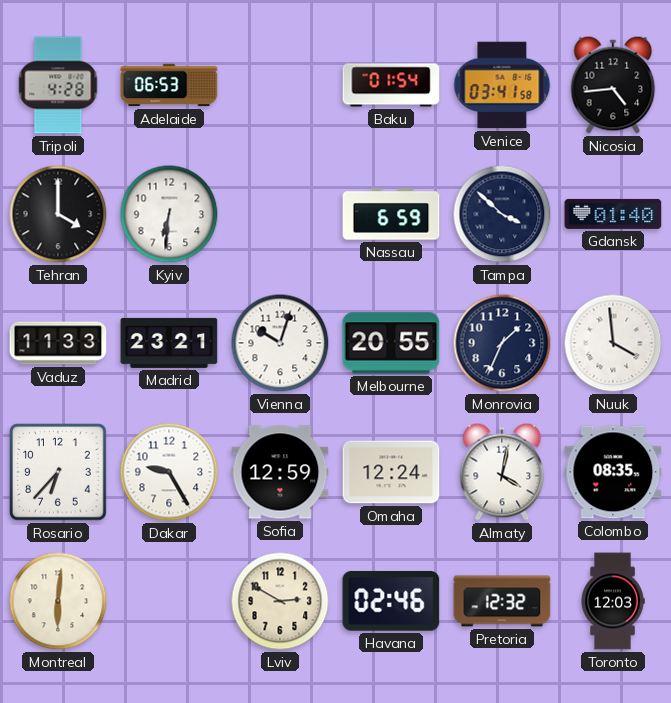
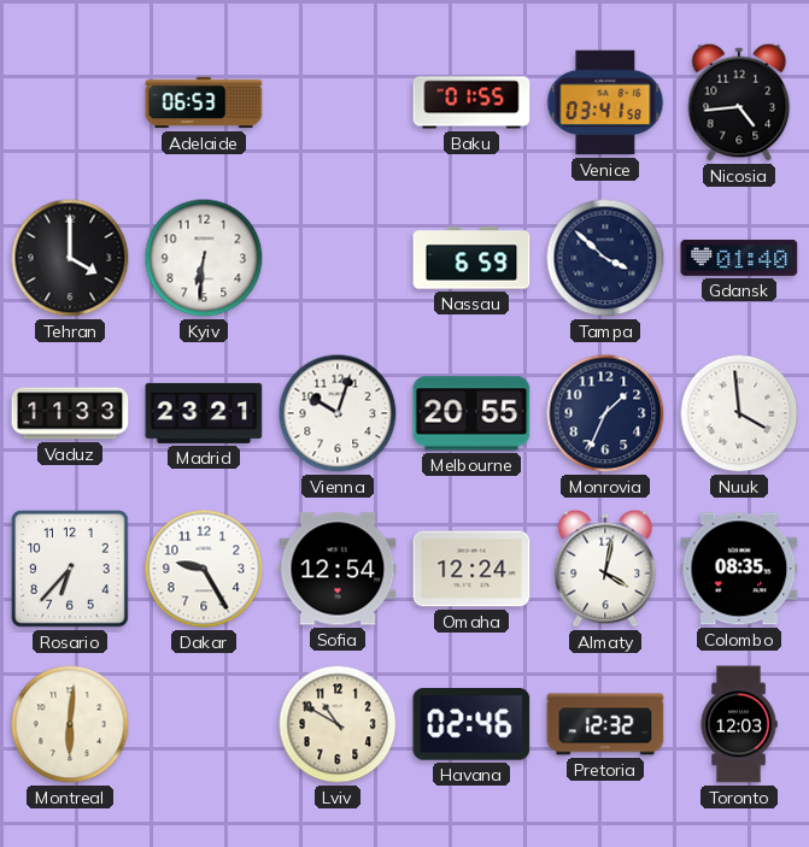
Tripoli: 4:28 -> none
Baku: 01:54 -> 01:55
Sofia: 12:59 -> 12:54
Lviv: 2:50 -> 10:50
